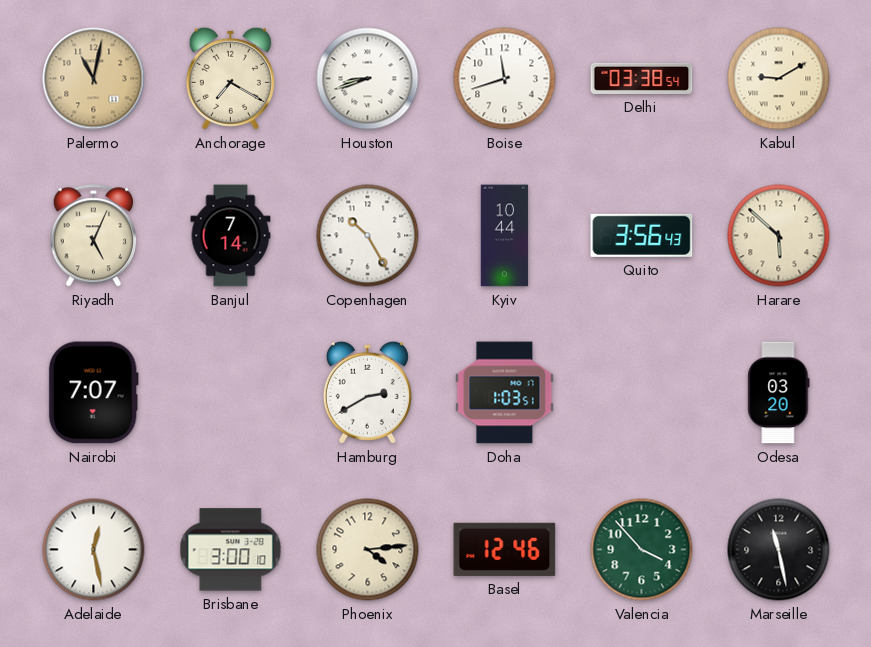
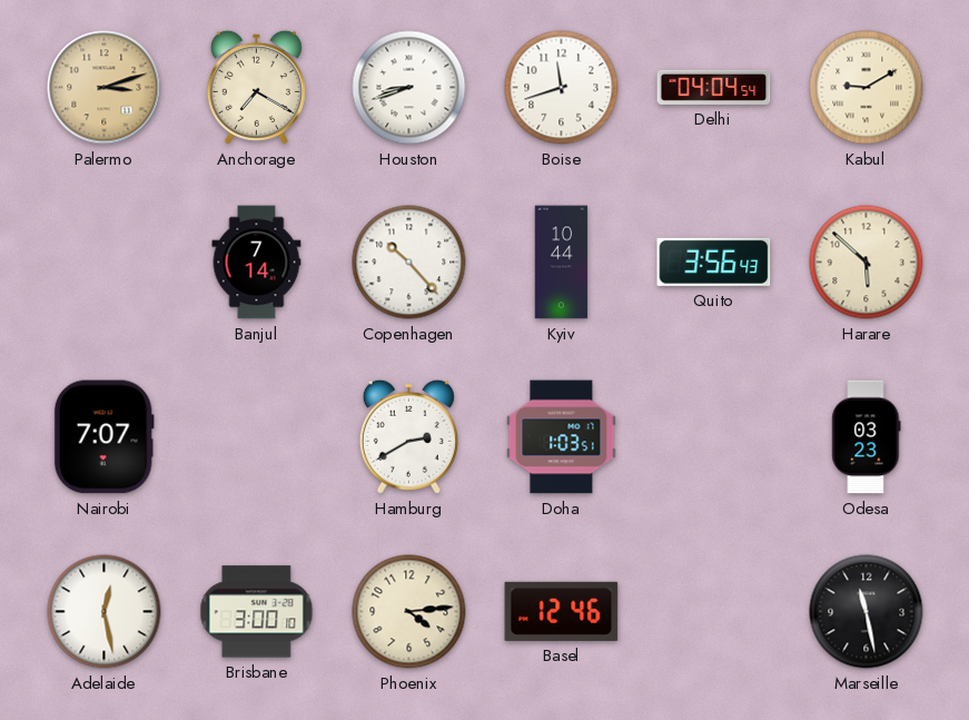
Palermo: 11:02 -> 3:12
Delhi: 03:38 -> 04:04
Riyadh: 5:04 -> none
Copenhagen: 10:25 -> 10:23
Odesa: 03:20 -> 03:23
Valencia: 3:53 -> none
